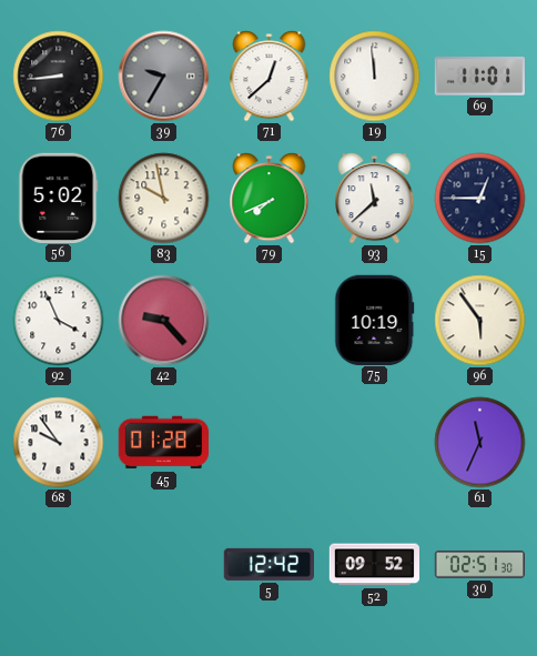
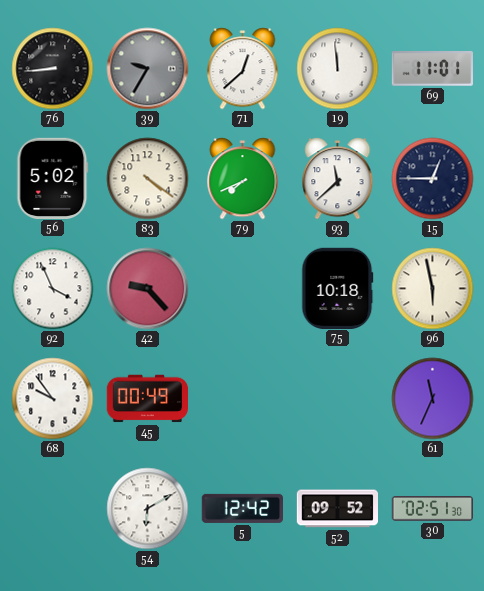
83: 9:58 -> 4:21
75: 10:19 -> 10:18
96: 5:54 -> 5:58
45: 01:28 -> 00:49
54: none -> 6:10
